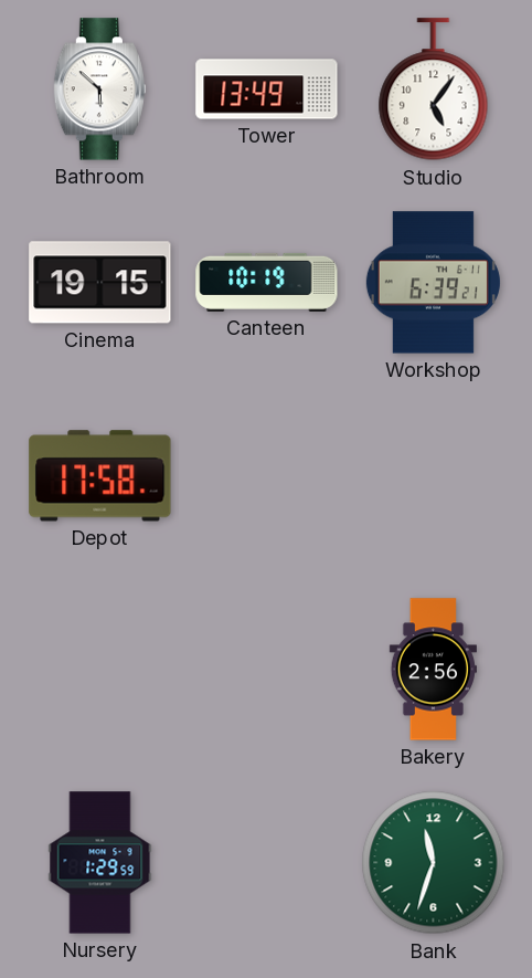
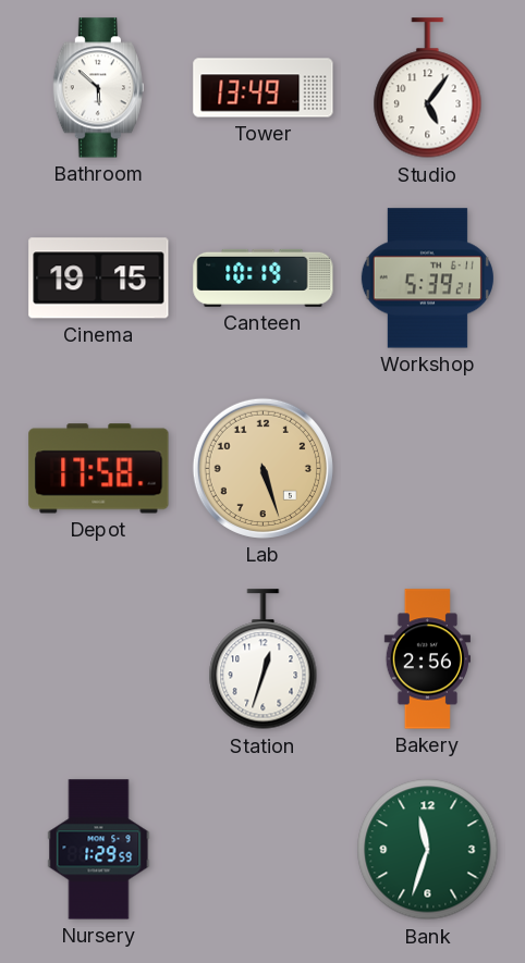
Workshop: 6:39 -> 5:39
Lab: none -> 5:27
Station: none -> 12:33
